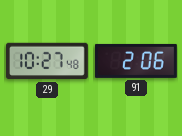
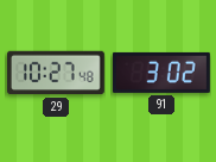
91: 2:06 -> 3:02
